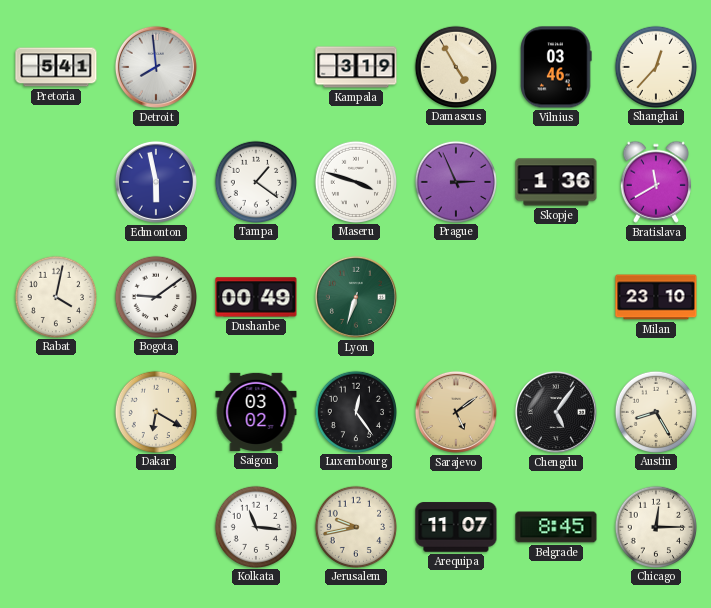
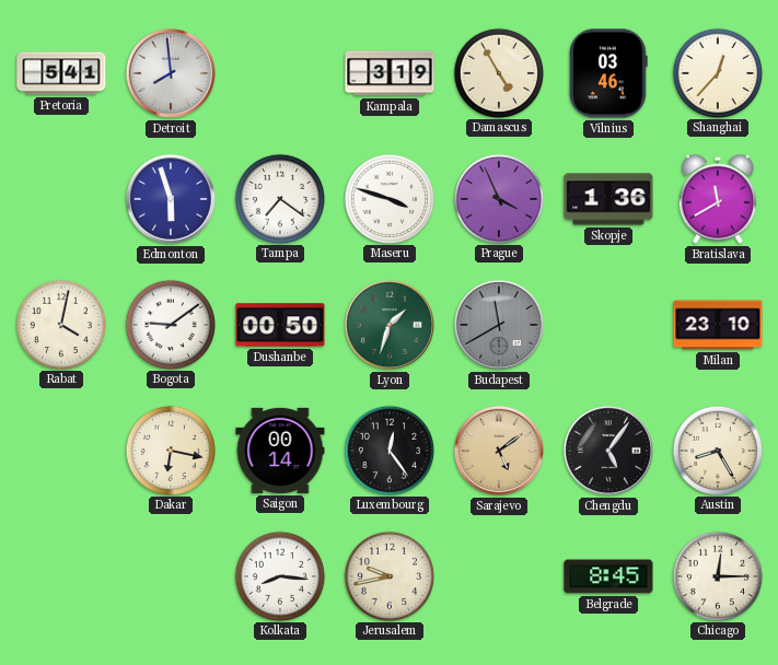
Edmonton: 5:58 -> 5:57
Tampa: 1:21 -> 7:21
Prague: 2:56 -> 3:56
Dushanbe: 00:49 -> 00:50
Lyon: 6:33 -> 1:33
Budapest: none -> 11:40
Dakar: 6:20 -> 6:17
Saigon: 03:02 -> 00:14
Kolkata: 11:16 -> 8:16
Arequipa: 11:07 -> none
